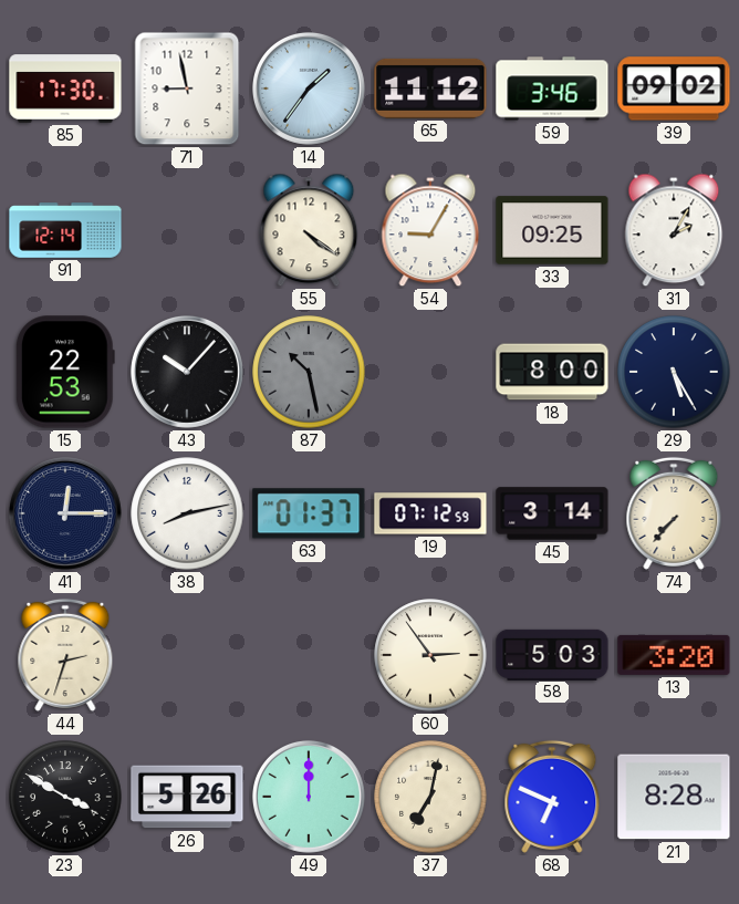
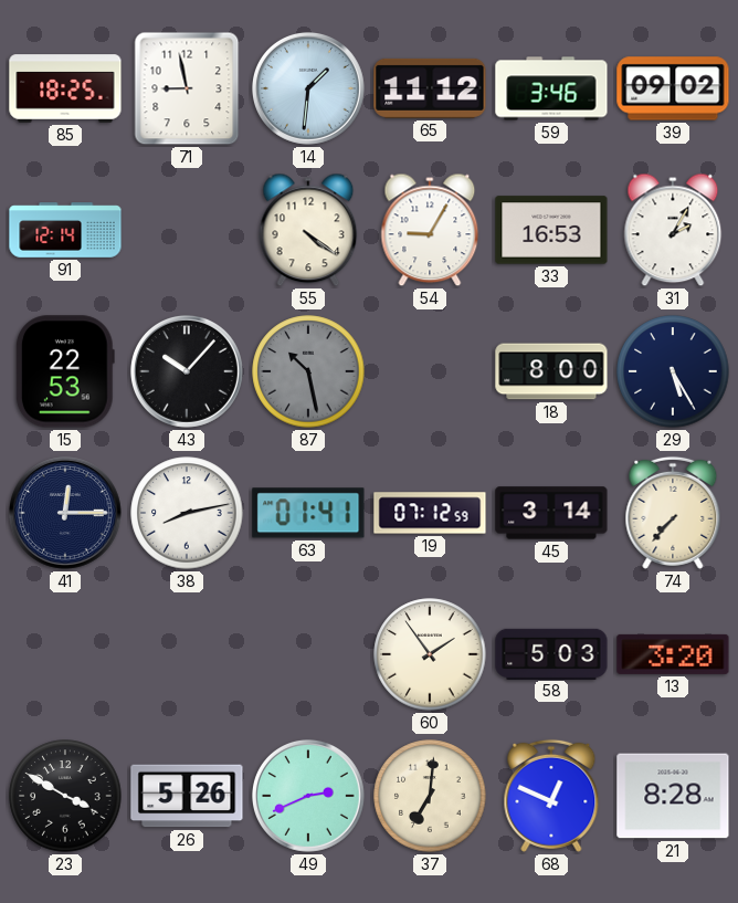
85: 17:30 -> 18:25
14: 1:36 -> 1:31
33: 09:25 -> 16:53
63: 01:37 -> 01:41
44: 2:33 -> none
60: 2:54 -> 1:54
49: 12:00 -> 2:41
37: 7:02 -> 7:01
68: 6:49 -> 12:49
